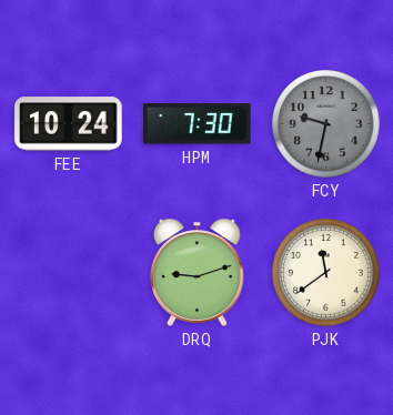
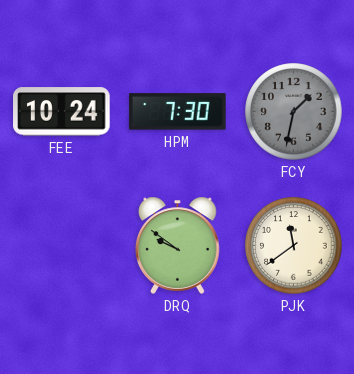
FCY: 9:32 -> 1:32
DRQ: 9:12 -> 9:51
